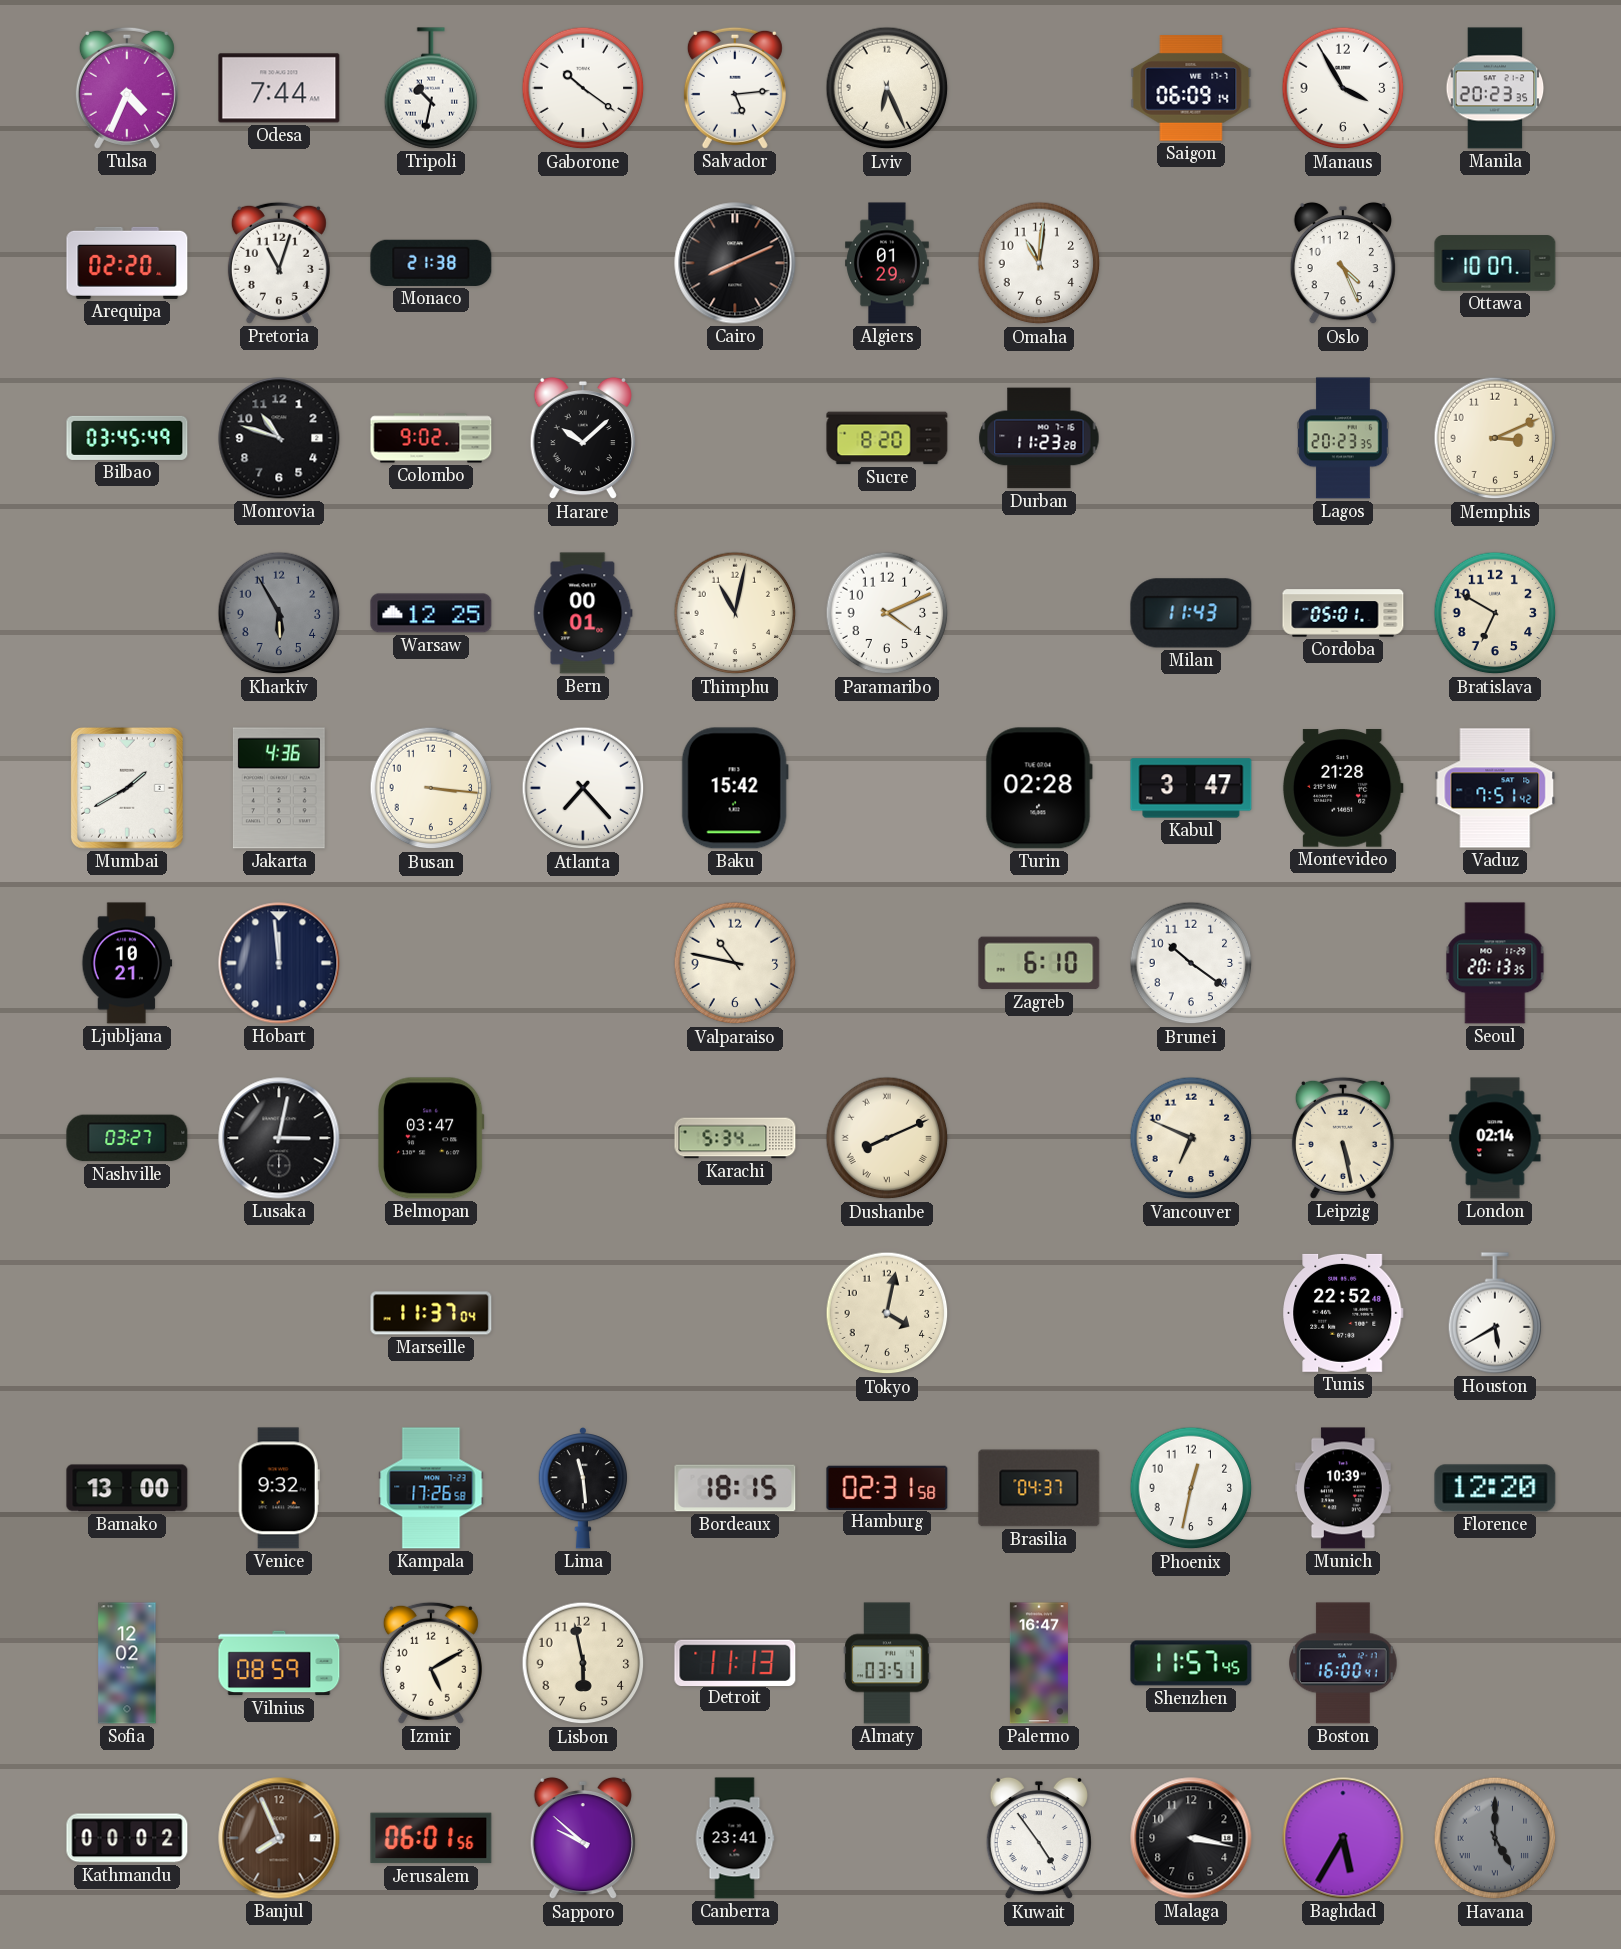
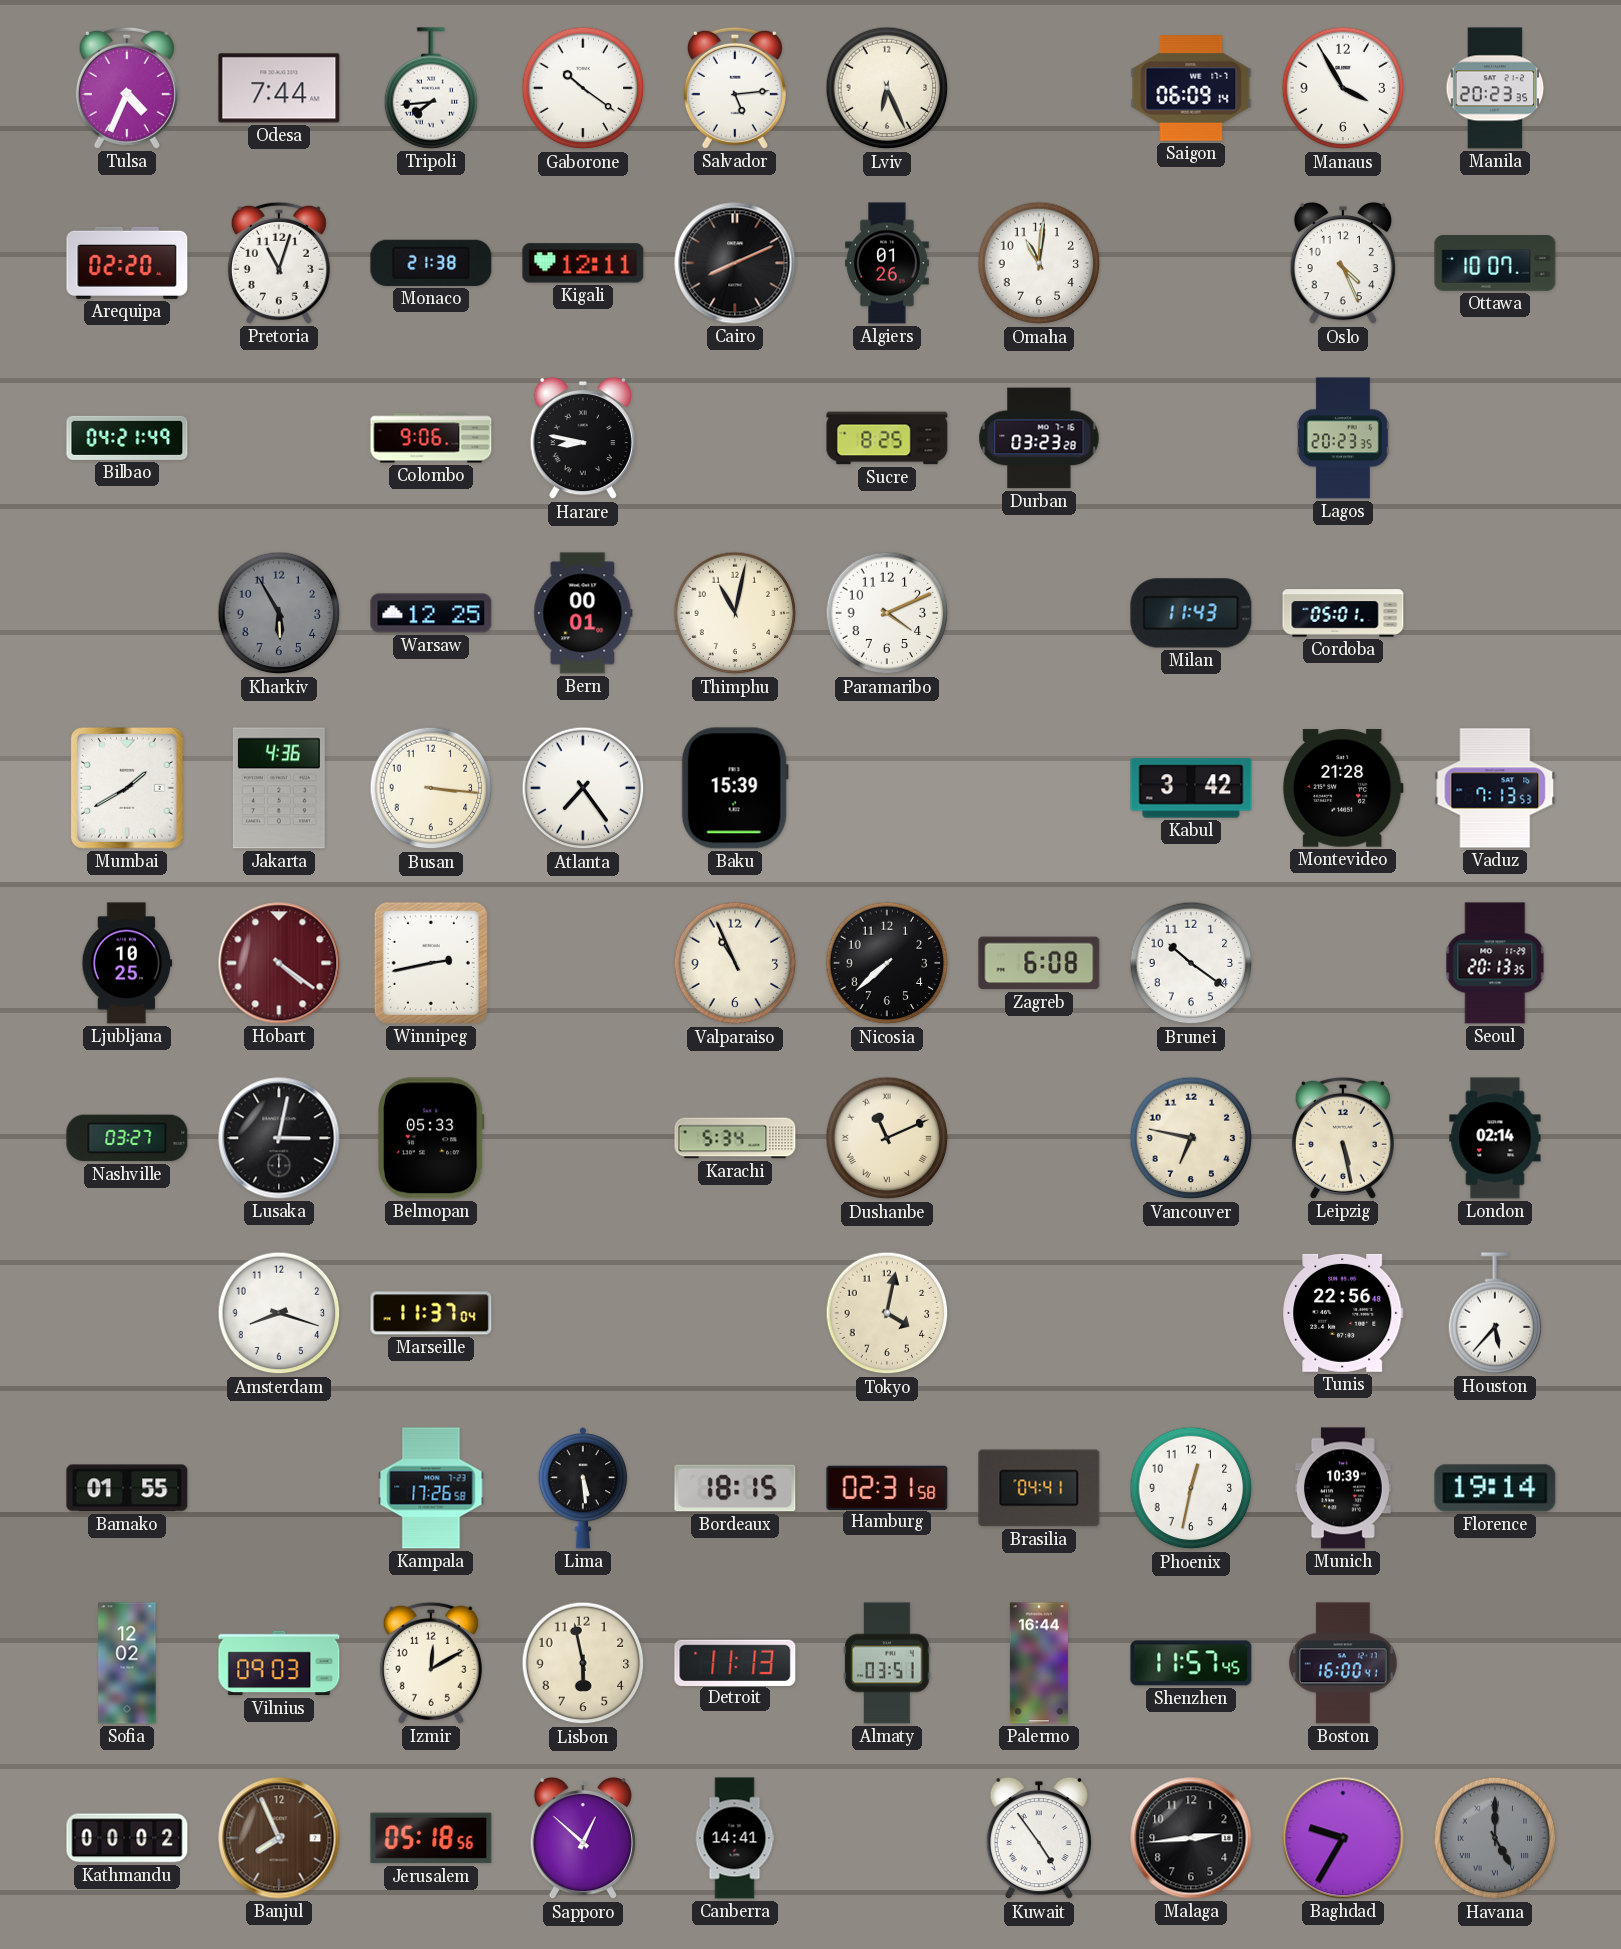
Tripoli: 10:32 -> 7:44
Kigali: none -> 12:11
Algiers: 01:29 -> 01:26
Bilbao: 03:45 -> 04:21
Monrovia: 10:48 -> none
Colombo: 9:02 -> 9:06
Harare: 10:08 -> 8:47
Sucre: 8:20 -> 8:25
Durban: 11:23 -> 03:23
Memphis: 3:11 -> none
Bratislava: 6:50 -> none
Atlanta: 7:23 -> 7:24
Baku: 15:42 -> 15:39
Turin: 02:28 -> none
Kabul: 3:47 -> 3:42
Vaduz: 7:51 -> 7:13
Ljubljana: 10:21 -> 10:25
Hobart: 11:59 -> 4:21
Hobart dial: navy -> burgundy
Winnipeg: none -> 2:43
Valparaiso: 10:47 -> 10:56
Nicosia: none -> 7:38
Zagreb: 6:10 -> 6:08
Belmopan: 03:47 -> 05:33
Dushanbe: 8:11 -> 11:11
Vancouver: 6:49 -> 6:47
Amsterdam: none -> 8:18
Tunis: 22:52 -> 22:56
Houston: 5:40 -> 5:37
Bamako: 13:00 -> 01:55
Venice: 9:32 -> none
Lima: 11:29 -> 5:29
Brasilia: 04:37 -> 04:41
Florence: 12:20 -> 19:14
Vilnius: 08:59 -> 09:03
Izmir: 5:10 -> 12:10
Palermo: 16:47 -> 16:44
Jerusalem: 06:01 -> 05:18
Sapporo: 9:52 -> 12:52
Canberra: 23:41 -> 14:41
Malaga: 3:17 -> 2:44
Baghdad: 5:35 -> 9:35
